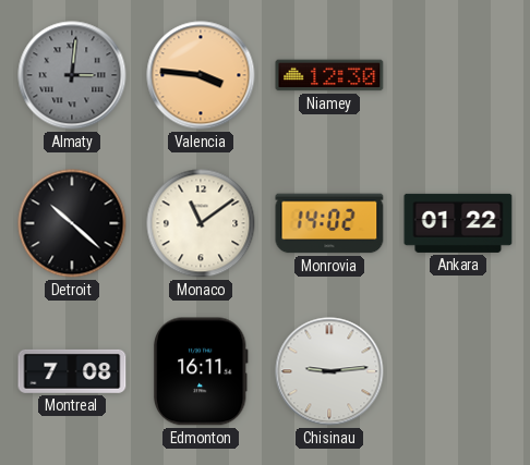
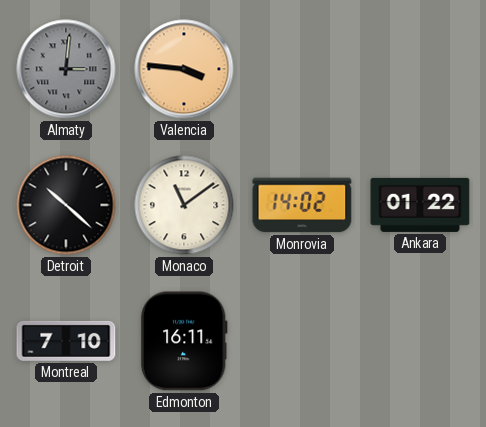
Niamey: 12:30 -> none
Montreal: 7:08 -> 7:10
Chisinau: 9:14 -> none
